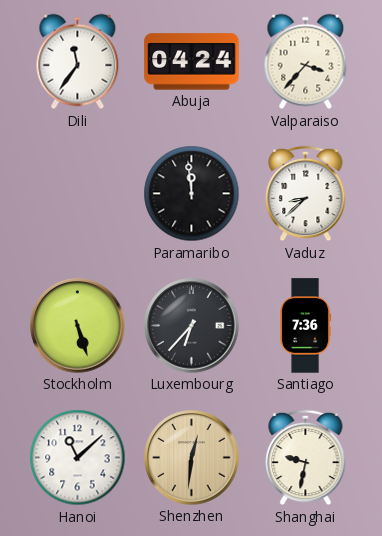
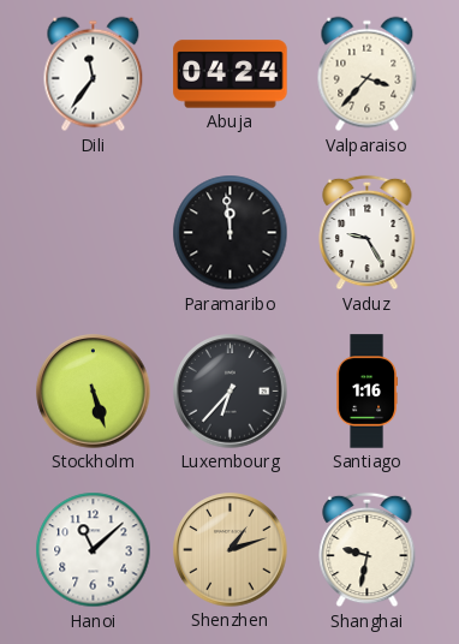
Vaduz: 8:38 -> 9:25
Santiago: 7:36 -> 1:16
Shenzhen: 12:31 -> 1:12
